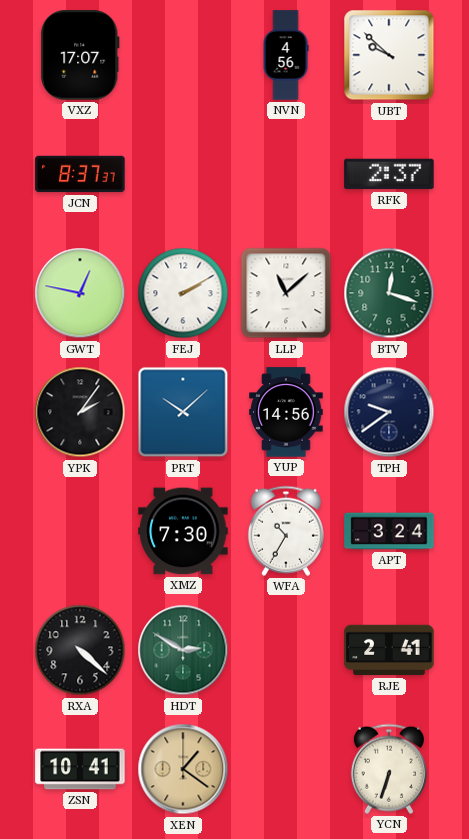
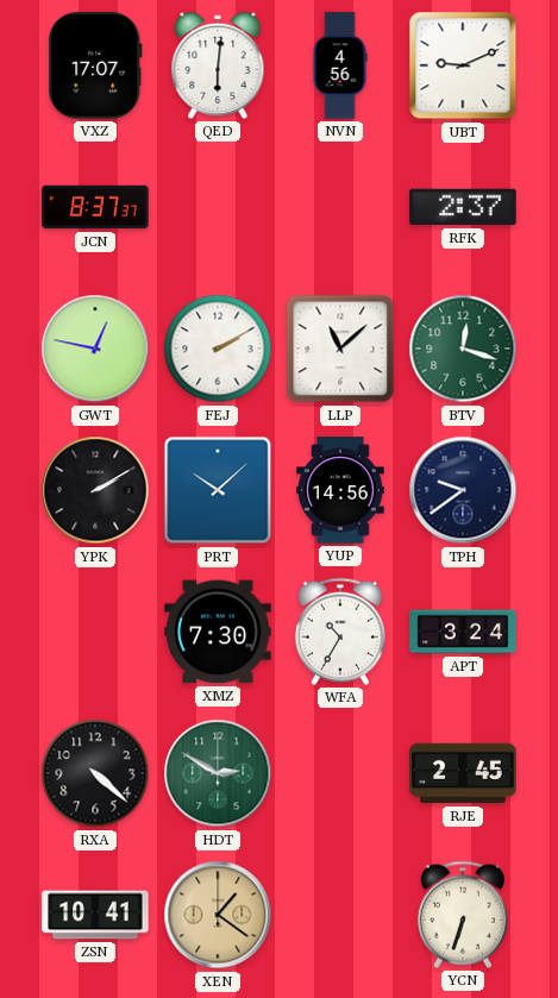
QED: none -> 6:01
UBT: 9:52 -> 9:11
YPK: 2:06 -> 2:10
RJE: 2:41 -> 2:45
